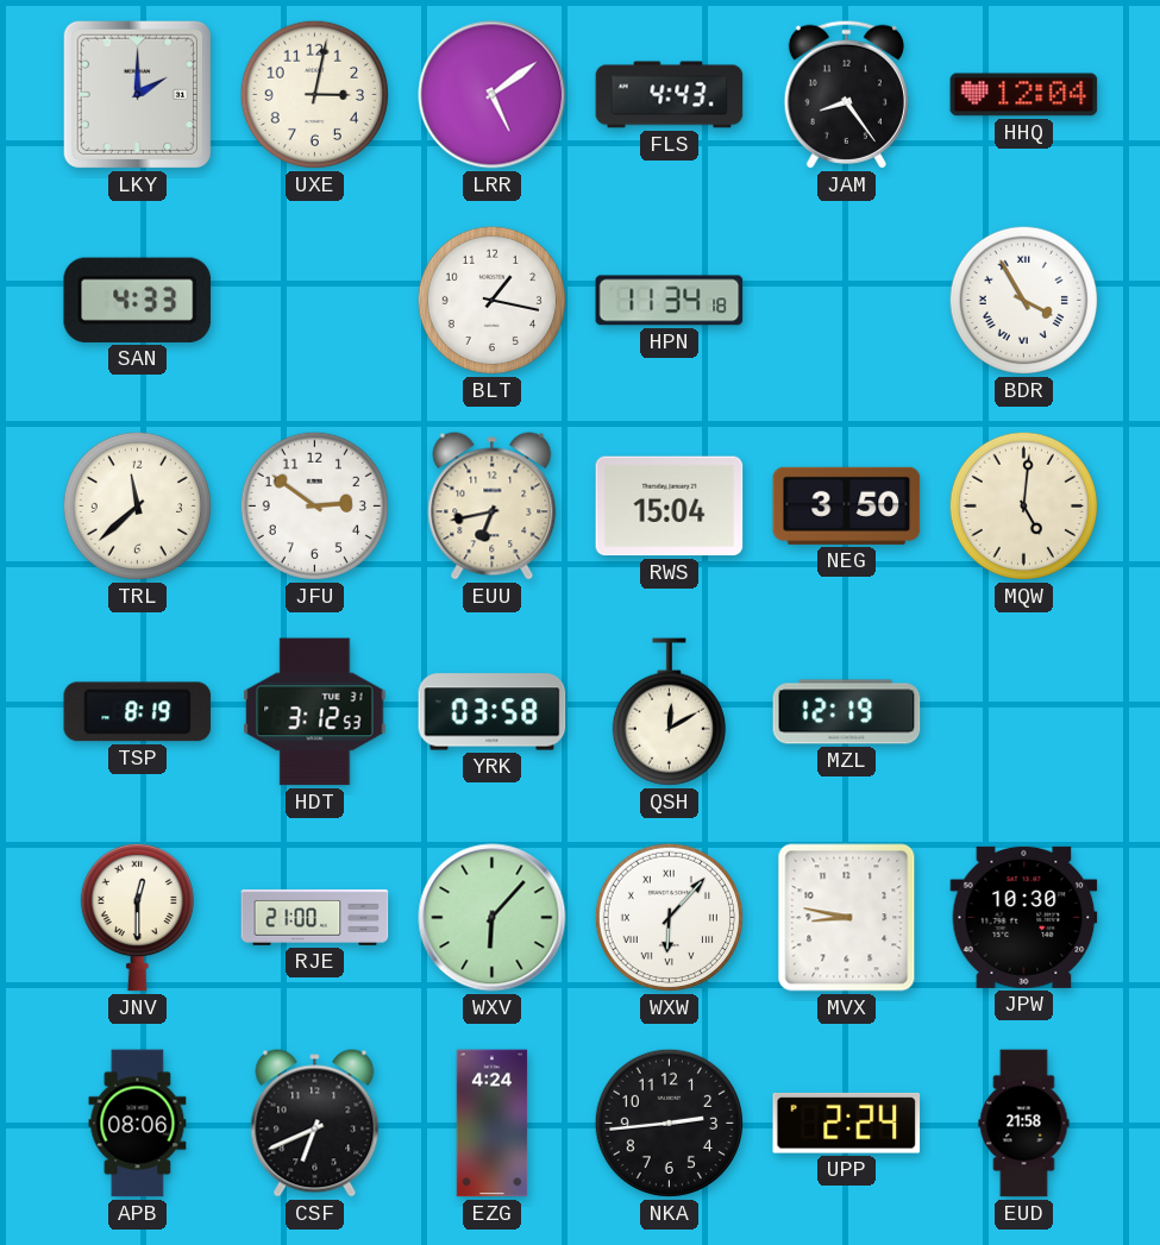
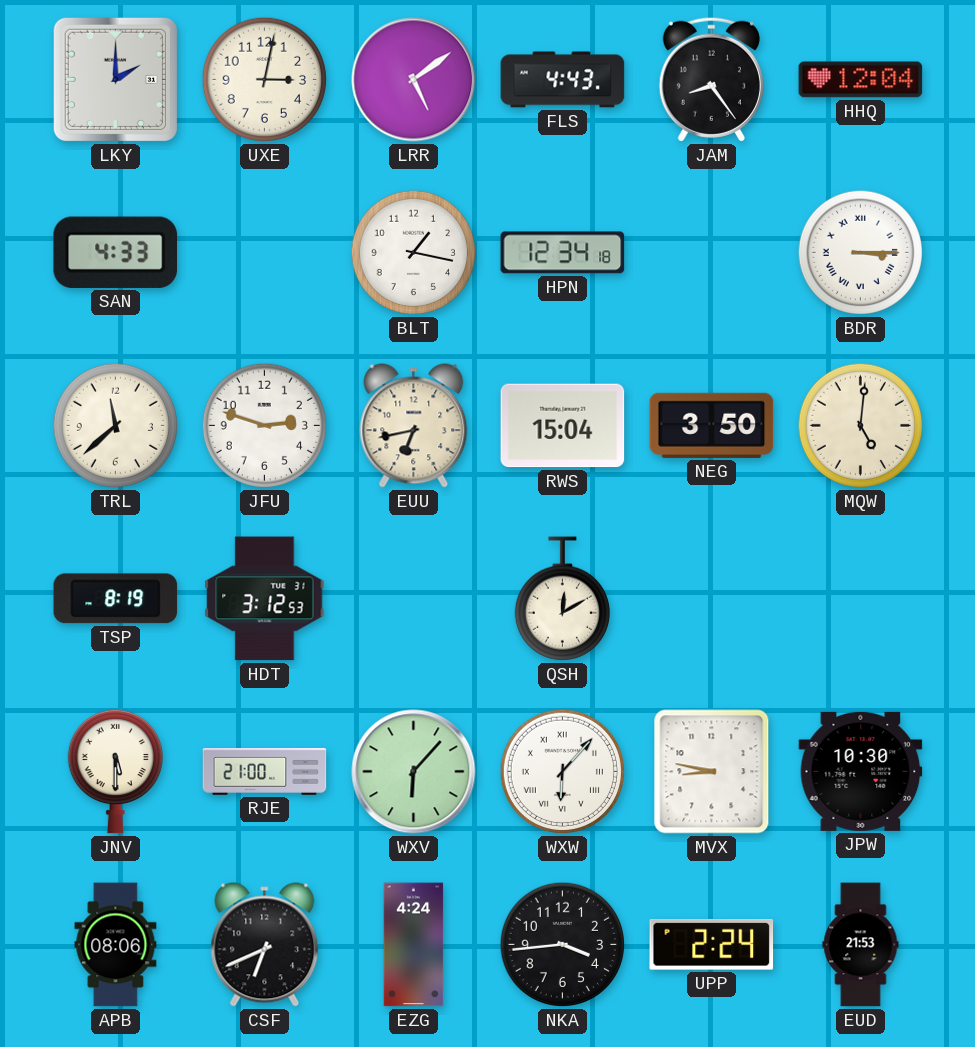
HPN: 11:34 -> 12:34
BDR: 3:55 -> 3:15
JFU: 2:51 -> 2:48
YRK: 03:58 -> none
MZL: 12:19 -> none
JNV: 12:30 -> 5:30
NKA: 2:44 -> 3:44
EUD: 21:58 -> 21:53
